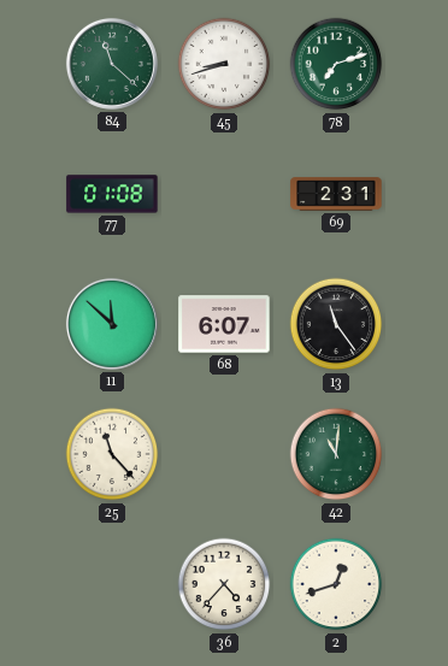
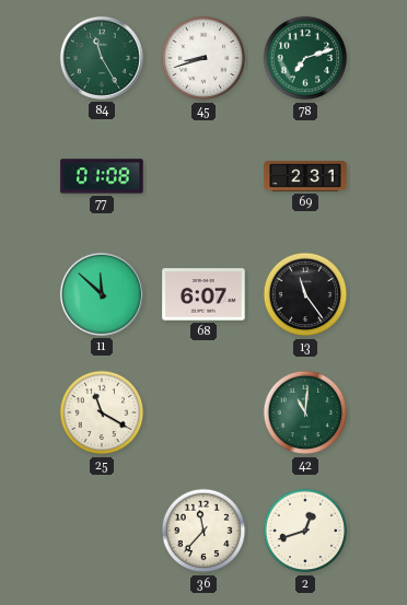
84: 11:22 -> 11:25
25: 11:23 -> 11:20
36: 4:37 -> 11:37
